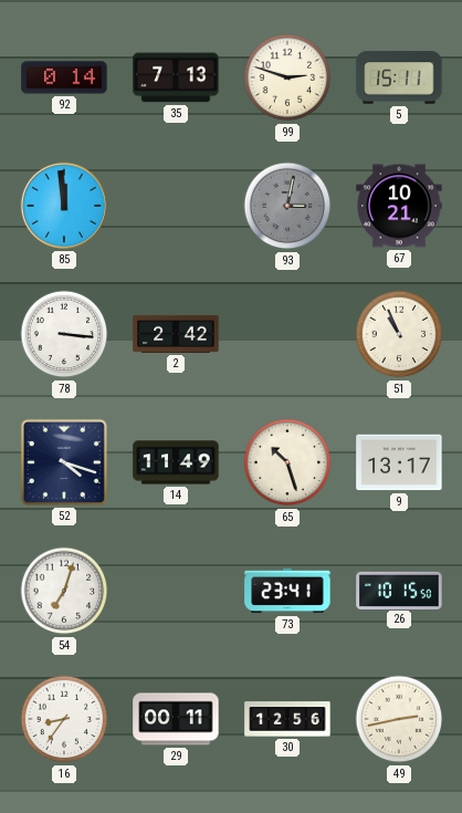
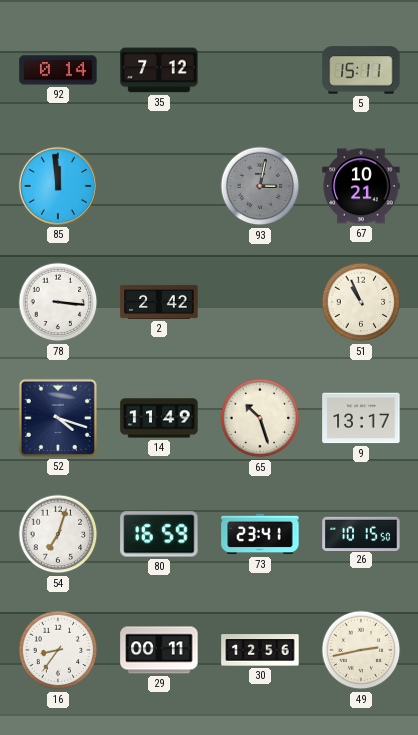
35: 7:13 -> 7:12
99: 2:48 -> none
80: none -> 16:59
